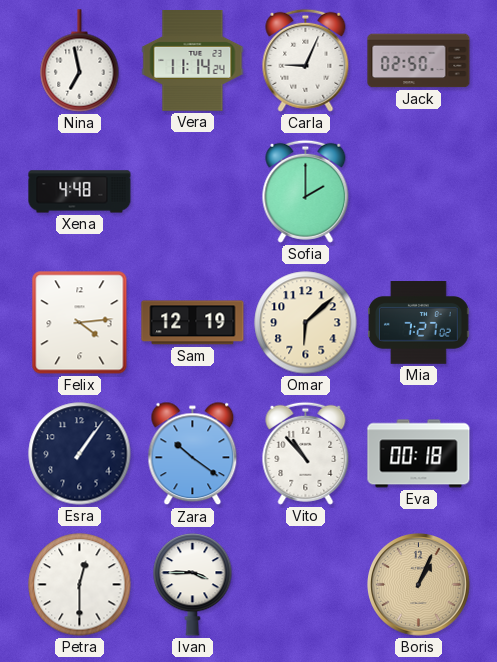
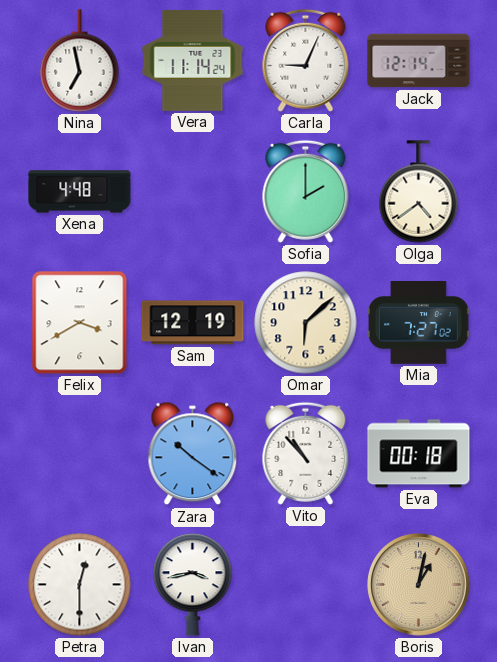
Jack: 02:50 -> 12:14
Olga: none -> 4:39
Felix: 4:14 -> 3:40
Esra: 1:06 -> none
Ivan: 3:45 -> 3:43
Boris: 1:04 -> 1:02
